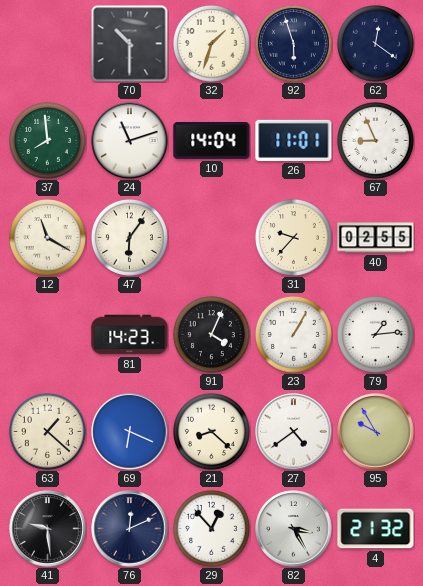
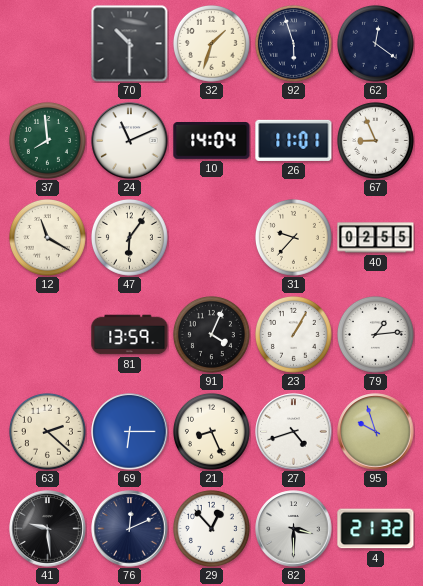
24: 11:12 -> 11:11
81: 14:23 -> 13:59
63: 1:22 -> 2:22
69: 6:19 -> 6:15
21: 8:22 -> 8:26
27: 4:39 -> 4:42
95: 9:55 -> 9:57
82: 3:25 -> 3:30
